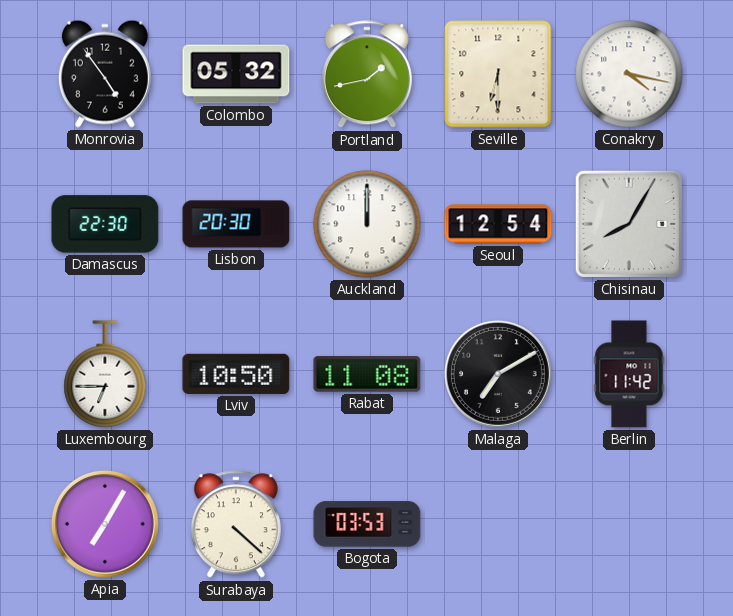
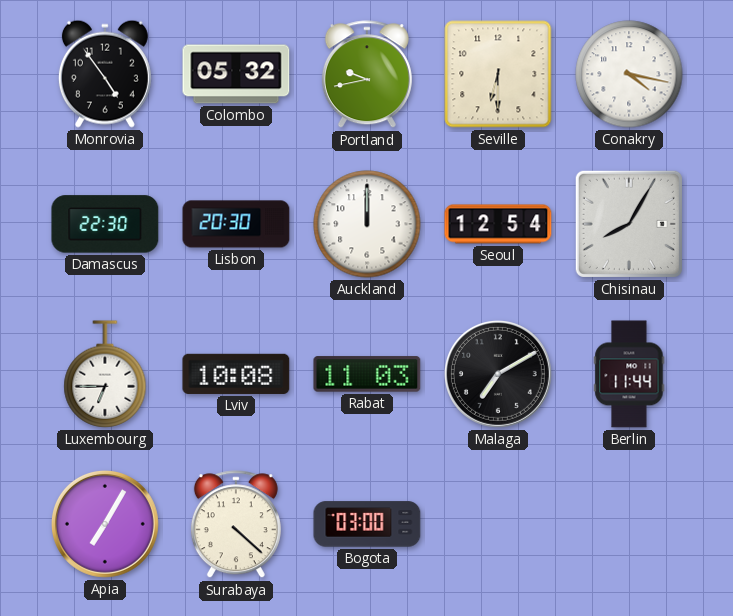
Portland: 1:43 -> 9:43
Lviv: 10:50 -> 10:08
Rabat: 11:08 -> 11:03
Berlin: 11:42 -> 11:44
Bogota: 03:53 -> 03:00
